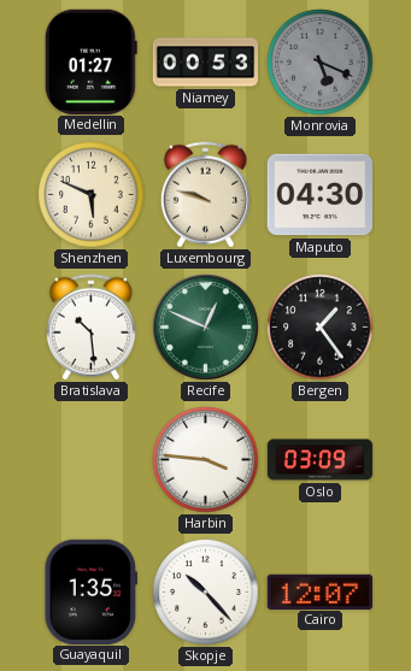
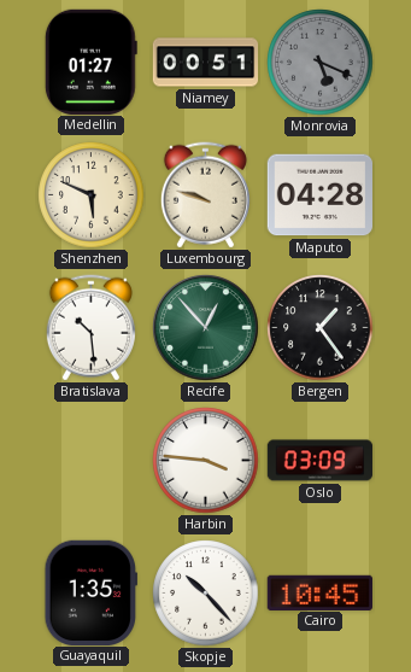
Niamey: 00:53 -> 00:51
Maputo: 04:30 -> 04:28
Recife: 12:49 -> 12:53
Cairo: 12:07 -> 10:45
